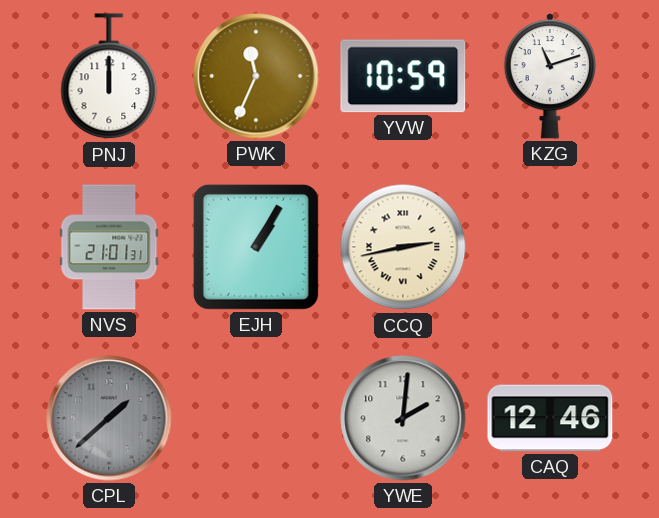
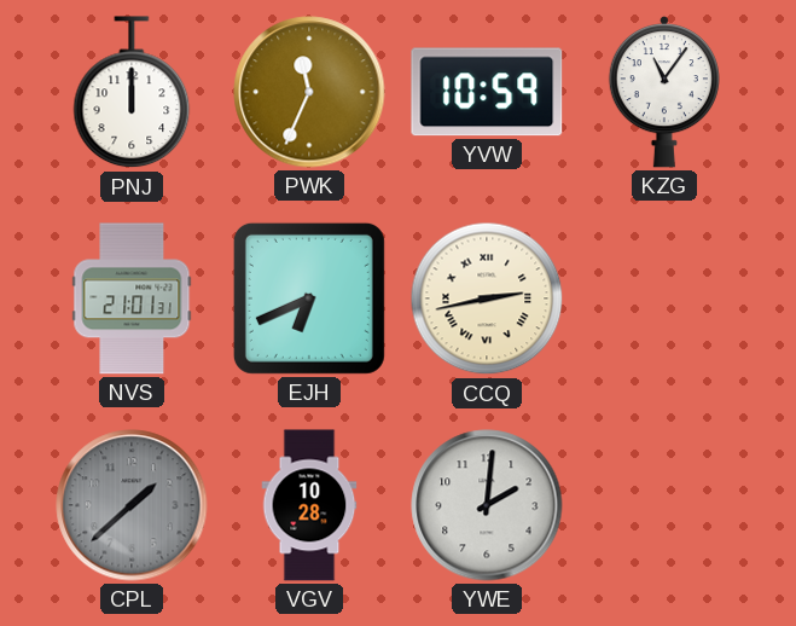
KZG: 11:12 -> 11:06
EJH: 1:05 -> 6:41
VGV: none -> 10:28
CAQ: 12:46 -> none
